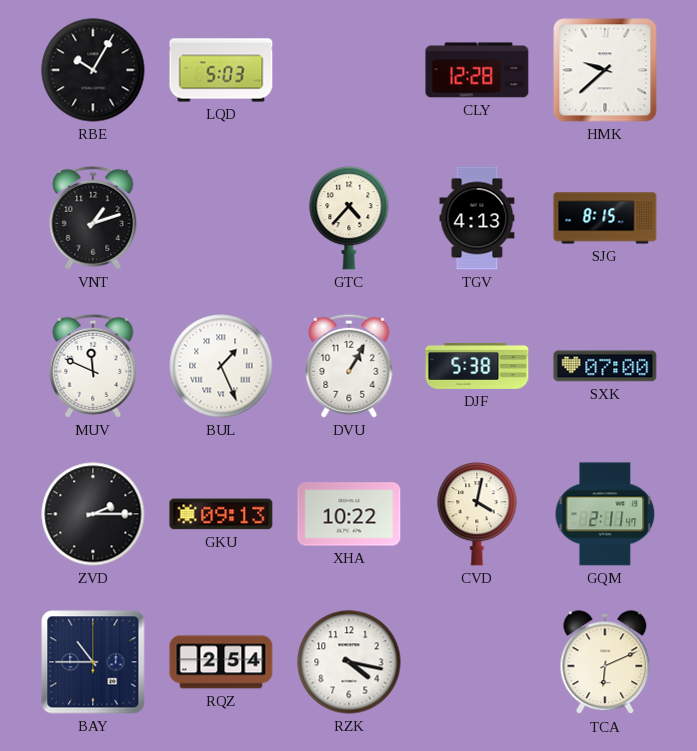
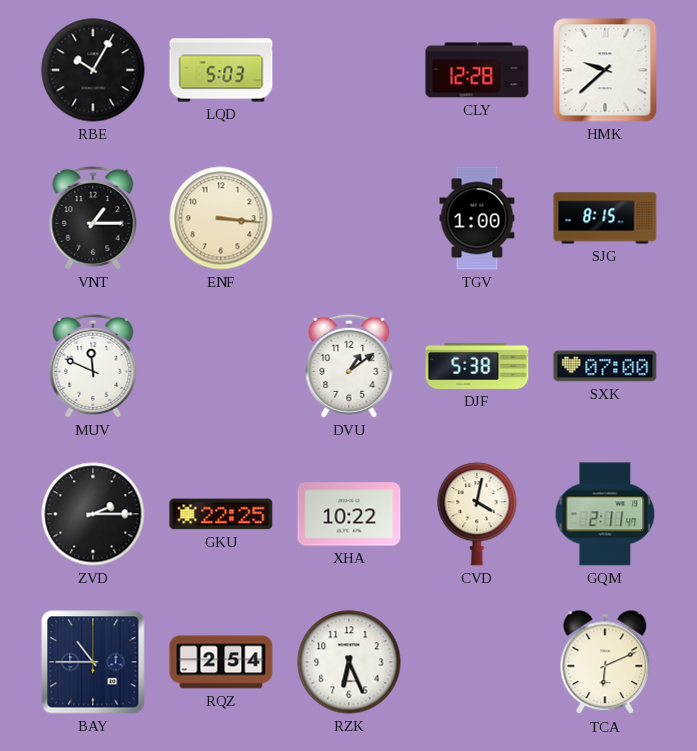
VNT: 1:12 -> 1:15
ENF: none -> 3:16
GTC: 4:37 -> none
TGV: 4:13 -> 1:00
BUL: 1:26 -> none
DVU: 1:05 -> 1:09
GKU: 09:13 -> 22:25
RZK: 4:17 -> 6:26
